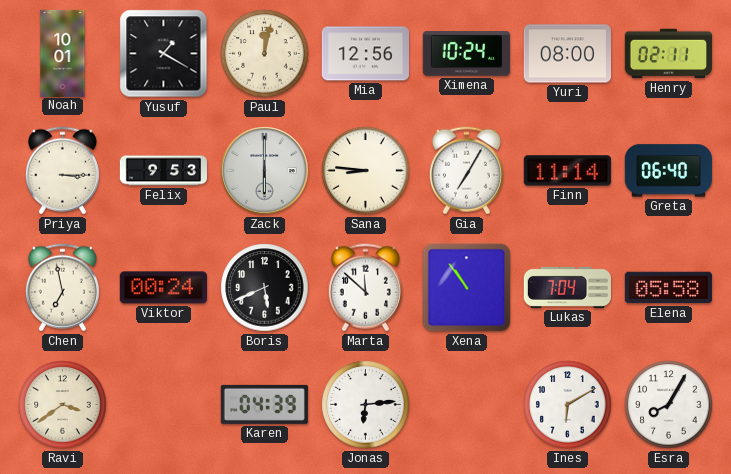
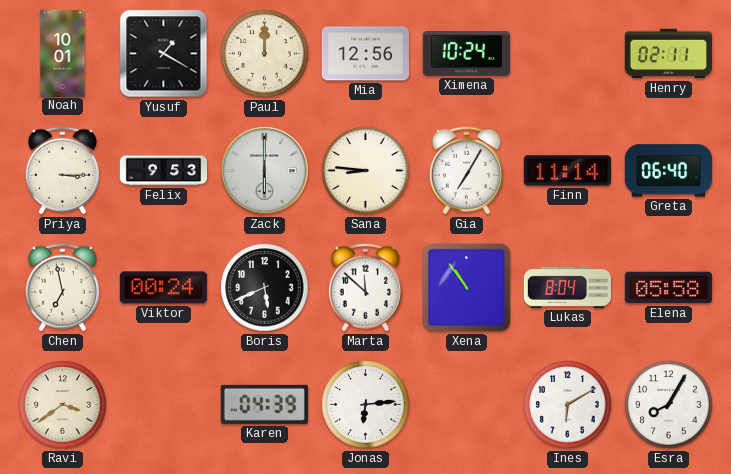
Paul: 12:02 -> 12:00
Yuri: 08:00 -> none
Lukas: 7:04 -> 8:04
